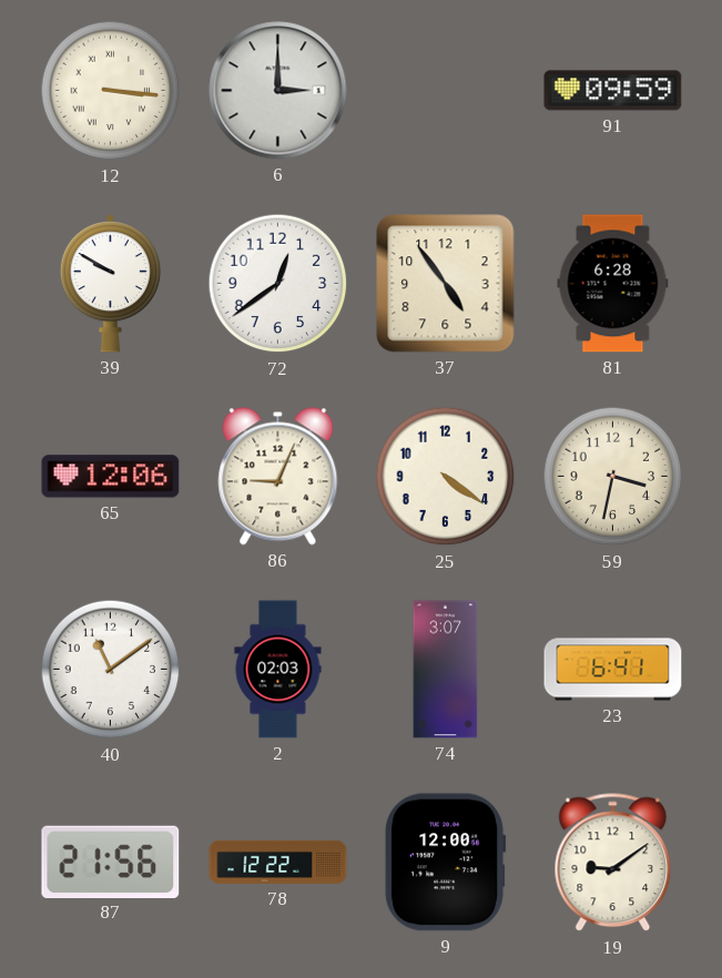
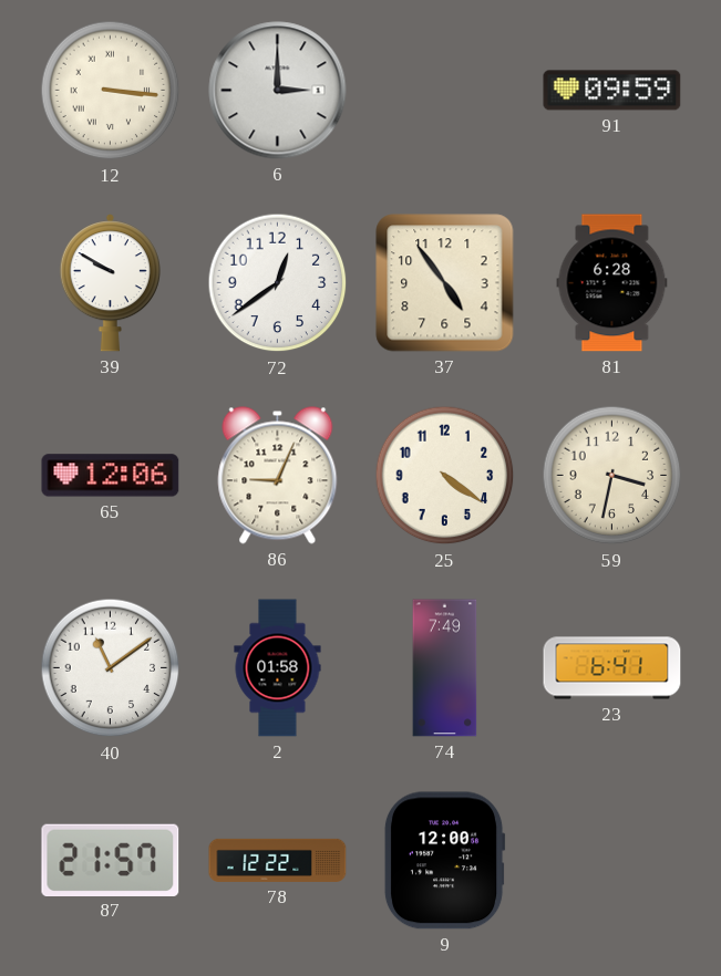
2: 02:03 -> 01:58
74: 3:07 -> 7:49
87: 21:56 -> 21:57
19: 9:09 -> none
